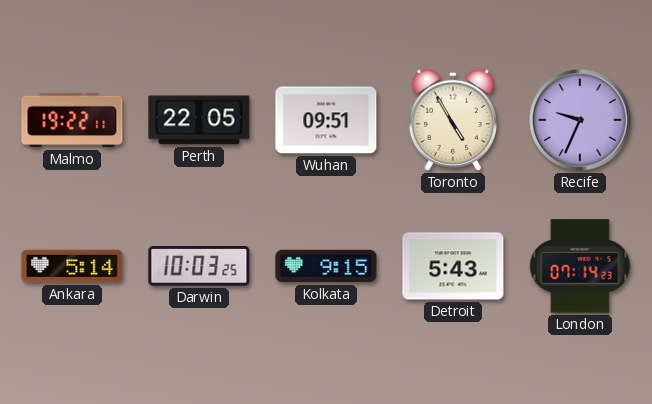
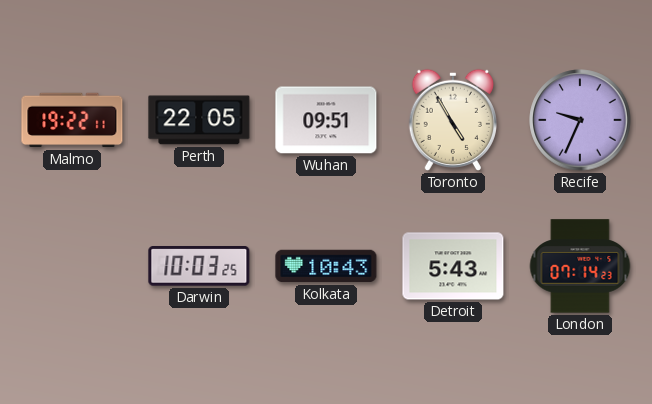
Ankara: 5:14 -> none
Kolkata: 9:15 -> 10:43
